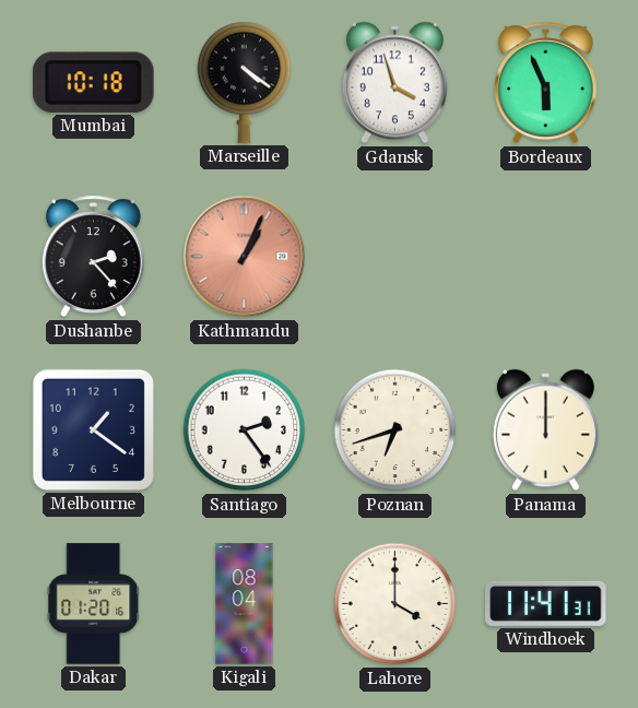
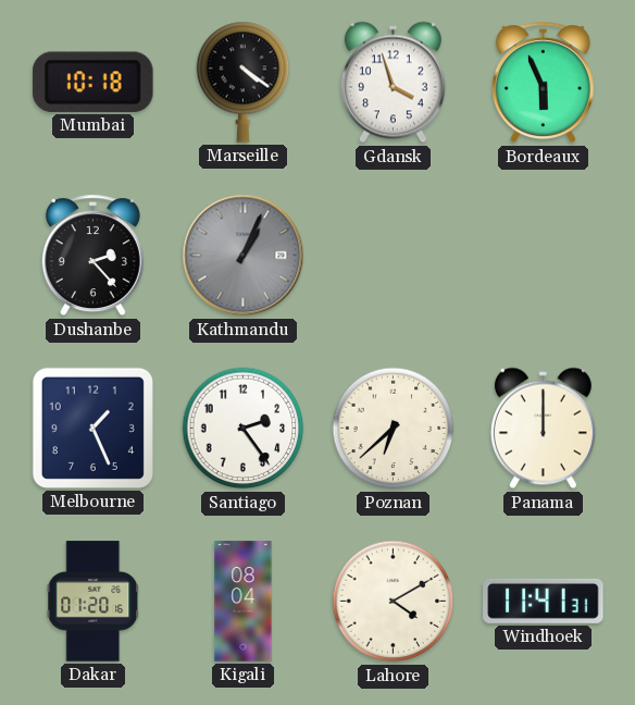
Kathmandu dial: salmon -> grey
Melbourne: 1:21 -> 1:26
Poznan: 6:42 -> 6:38
Lahore: 4:00 -> 4:10
